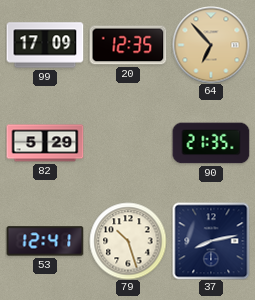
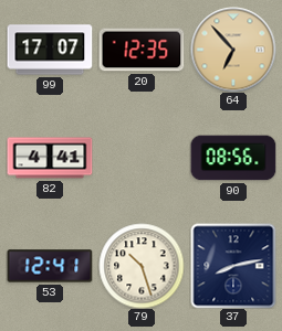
99: 17:09 -> 17:07
82: 5:29 -> 4:41
90: 21:35 -> 08:56
